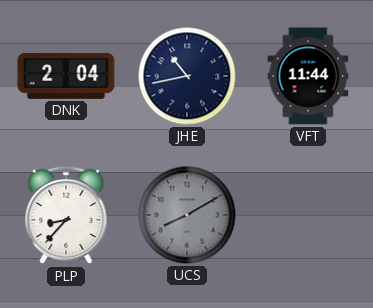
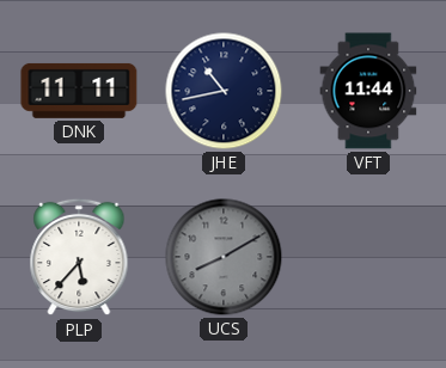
DNK: 2:04 -> 11:11
PLP: 8:37 -> 5:37
